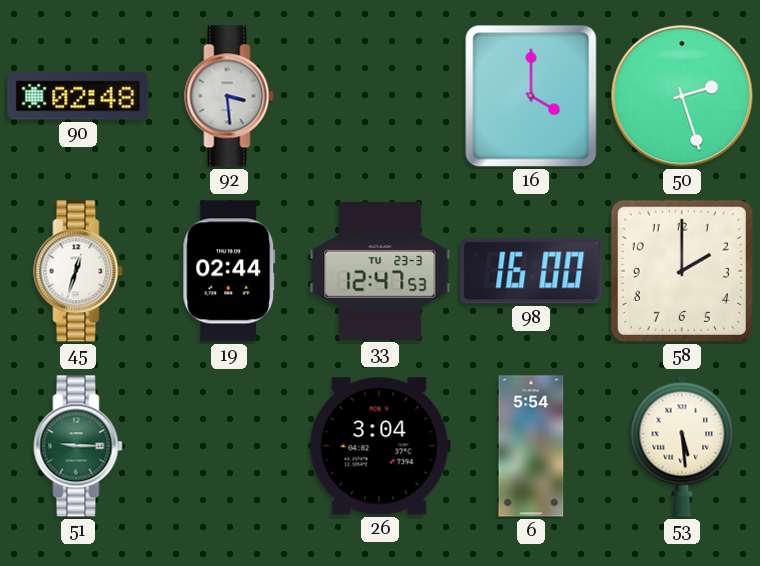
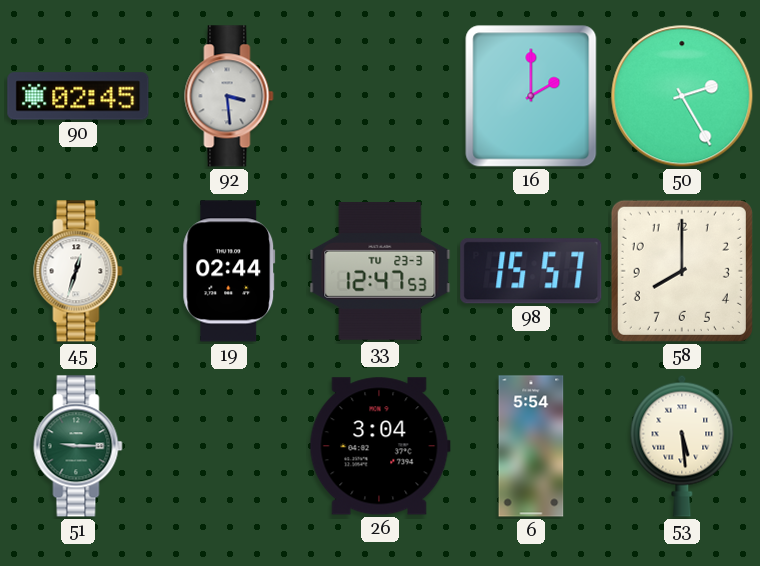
90: 02:48 -> 02:45
16: 4:00 -> 2:00
50: 2:27 -> 2:25
98: 16:00 -> 15:57
58: 2:00 -> 8:00
